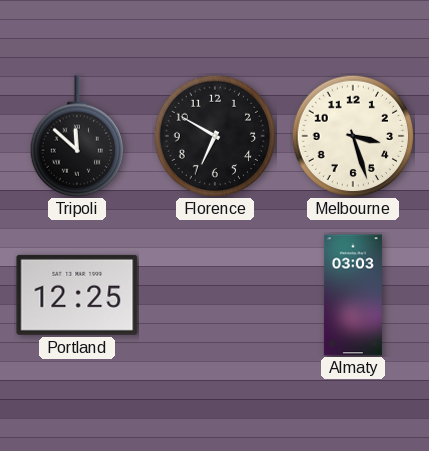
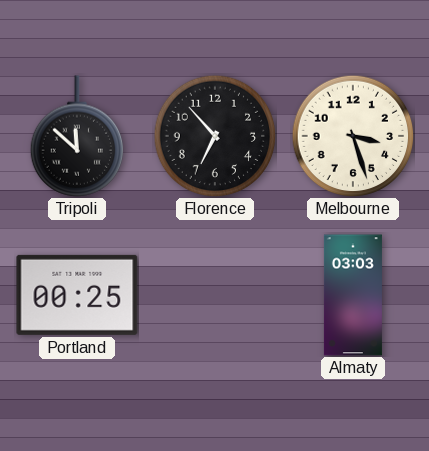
Florence: 6:50 -> 6:53
Portland: 12:25 -> 00:25
